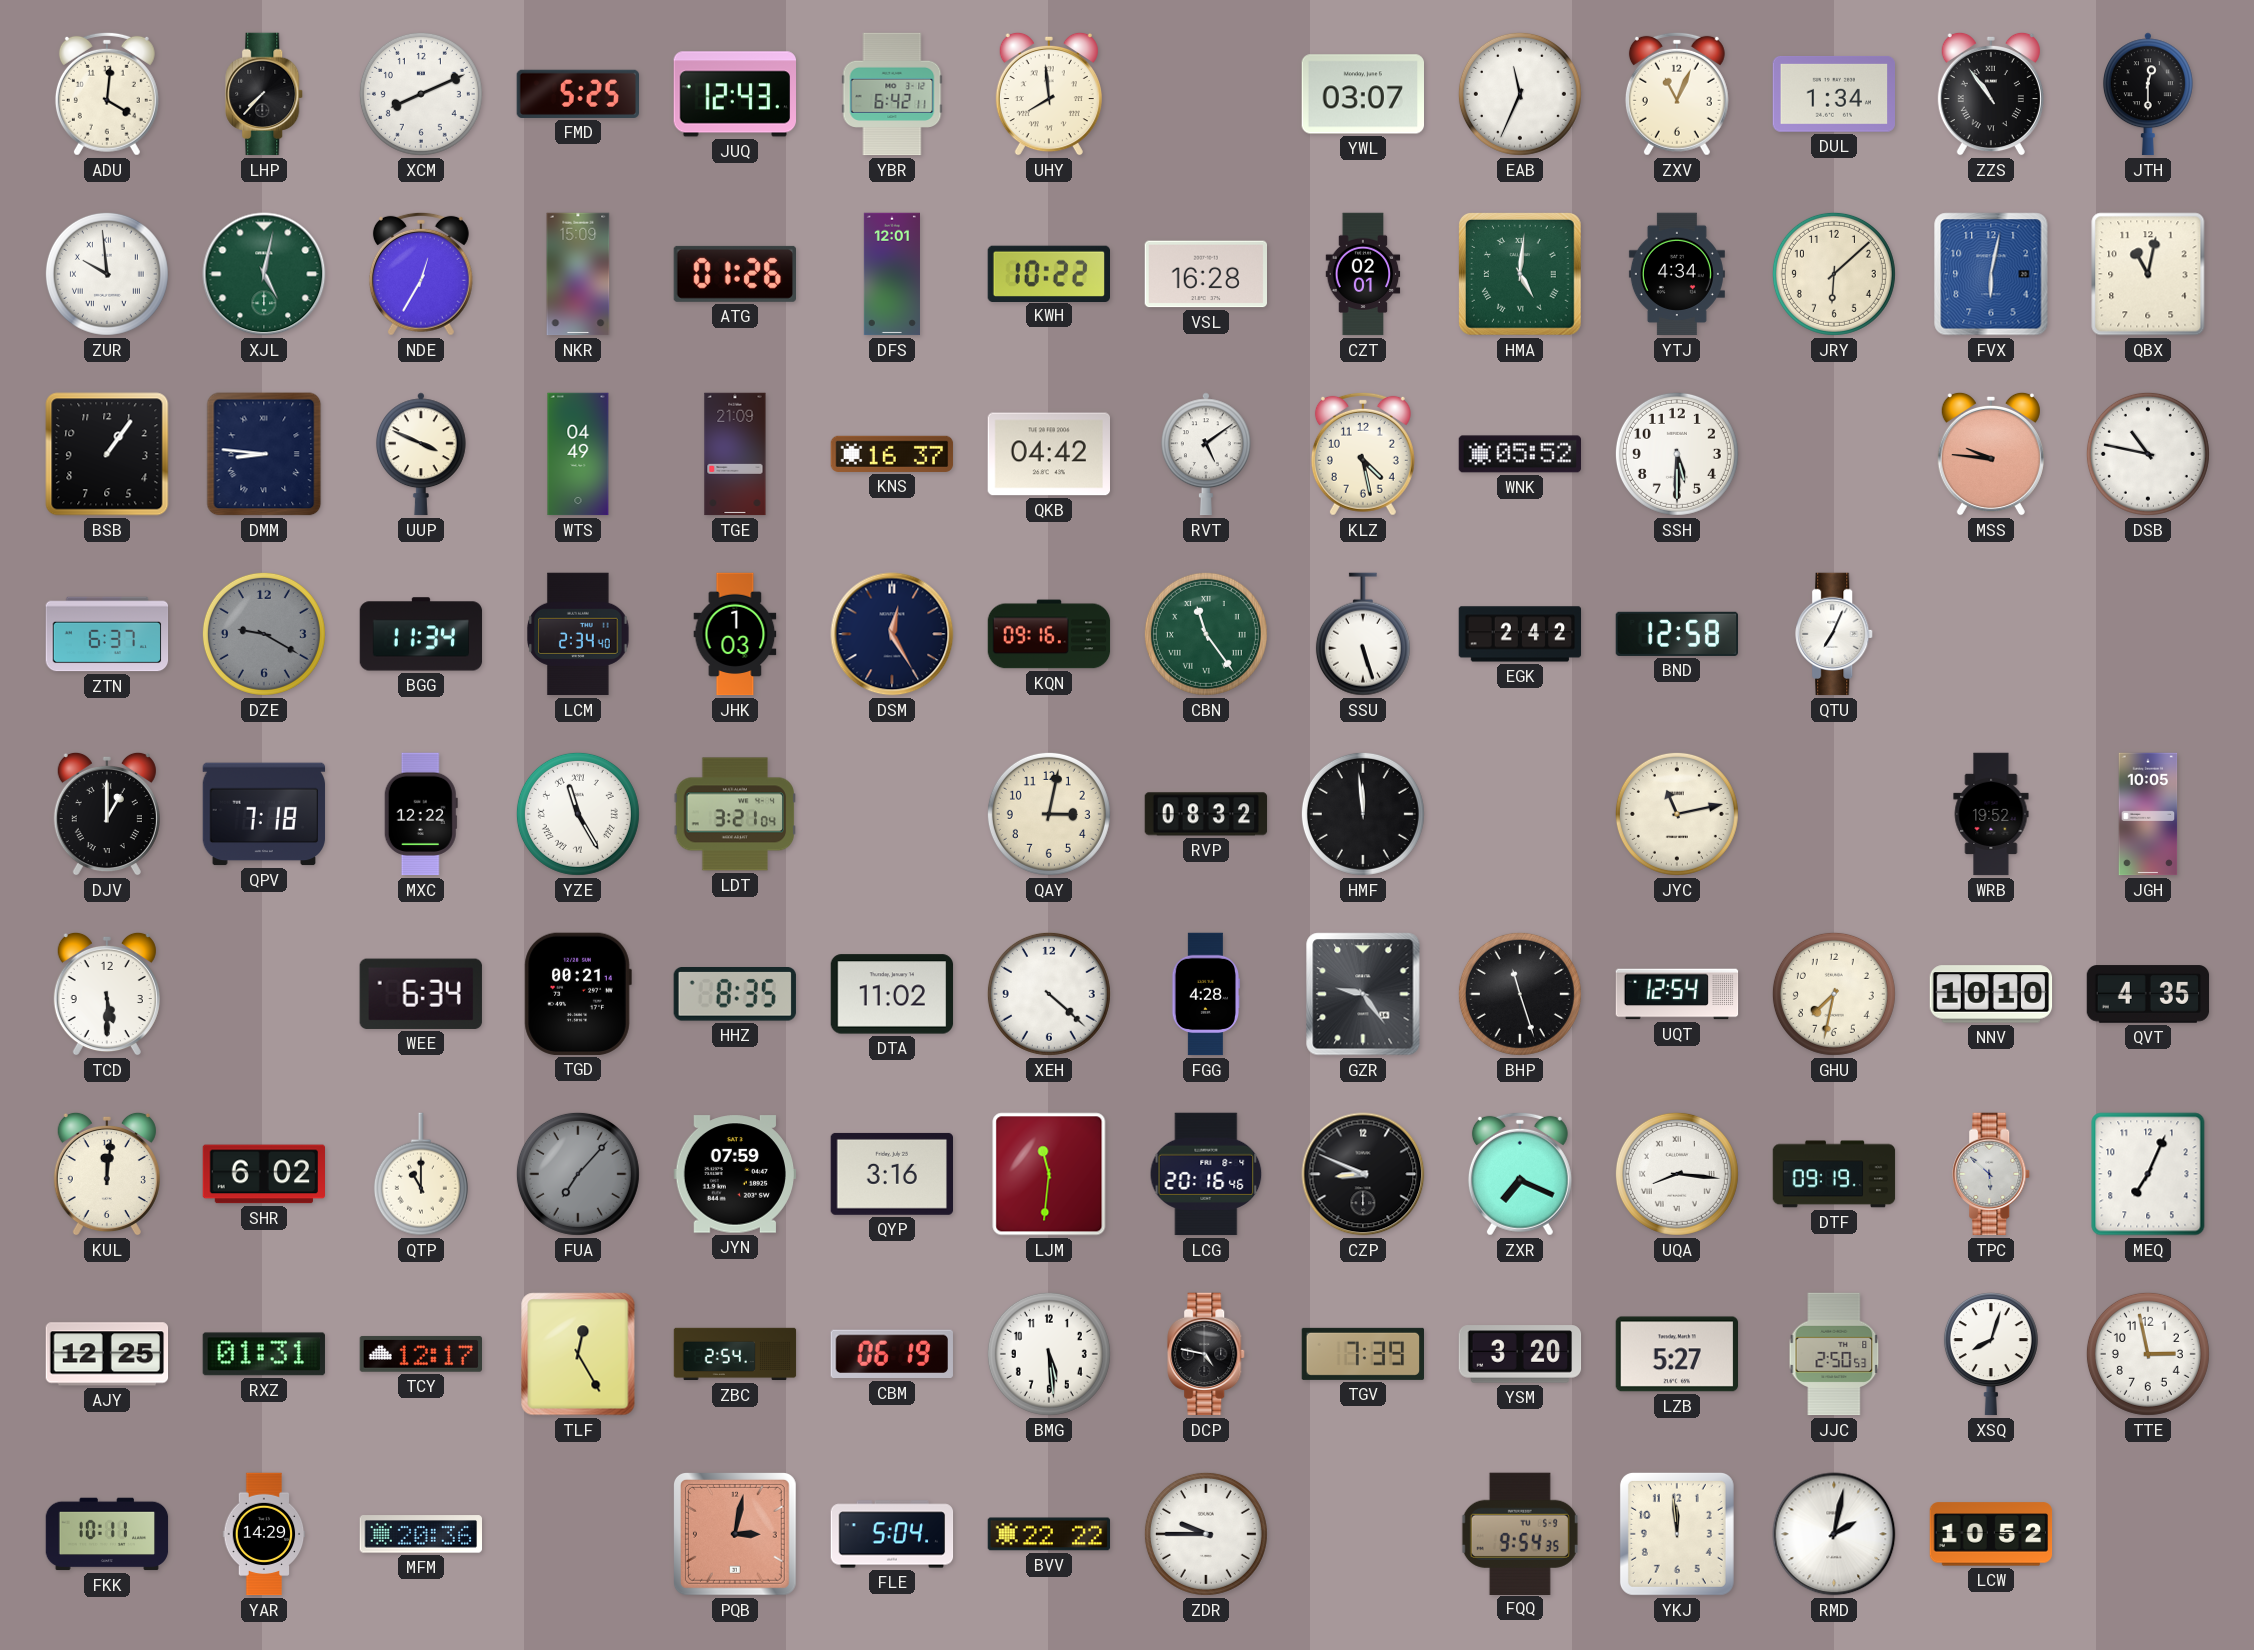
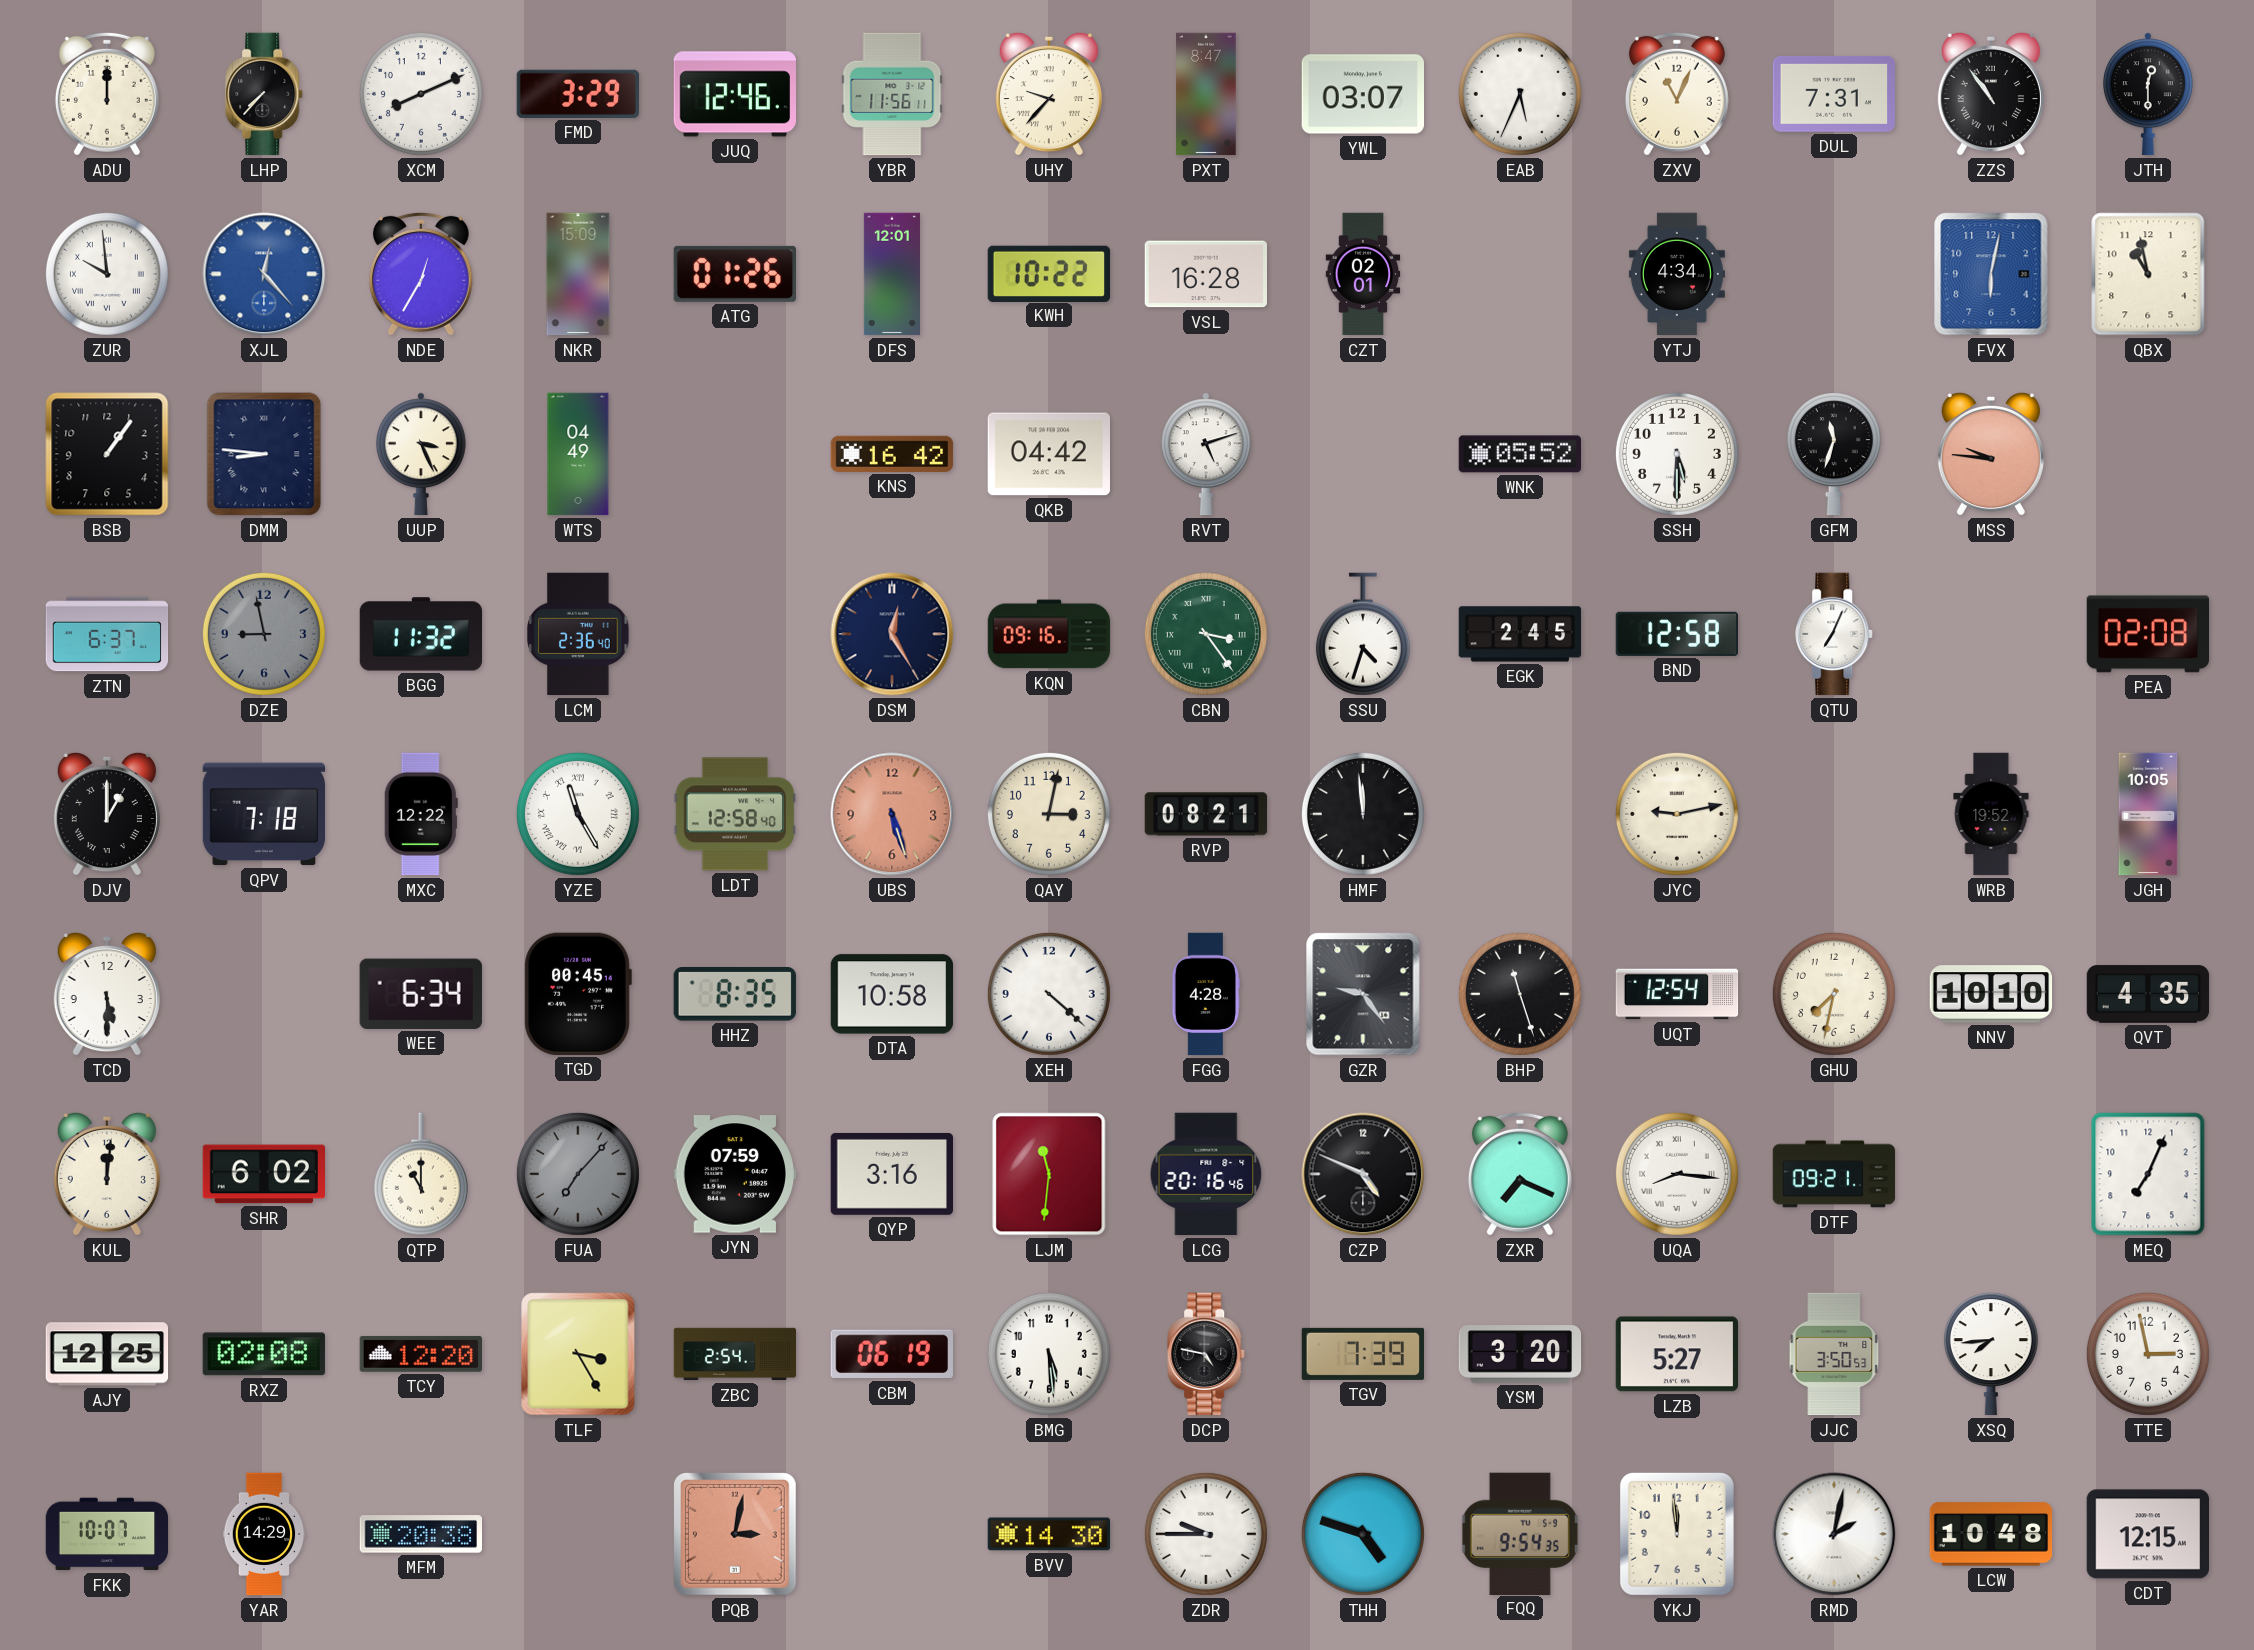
ADU: 4:01 -> 12:00
FMD: 5:25 -> 3:29
JUQ: 12:43 -> 12:46
YBR: 6:42 -> 11:56
UHY: 7:59 -> 9:37
PXT: none -> 8:47
EAB: 11:34 -> 5:34
DUL: 1:34 -> 7:31
XJL: 5:02 -> 12:23
XJL dial: green -> blue
HMA: 5:01 -> none
JRY: 6:08 -> none
QBX: 11:02 -> 10:58
UUP: 3:49 -> 3:26
TGE: 21:09 -> none
KNS: 16:37 -> 16:42
RVT: 5:09 -> 5:12
KLZ: 4:28 -> none
GFM: none -> 11:33
DSB: 10:47 -> none
DZE: 9:20 -> 8:58
BGG: 11:34 -> 11:32
LCM: 2:34 -> 2:36
JHK: 1:03 -> none
CBN: 11:24 -> 3:24
SSU: 5:27 -> 4:33
EGK: 2:42 -> 2:45
PEA: none -> 02:08
LDT: 3:21 -> 12:58
UBS: none -> 5:27
RVP: 08:32 -> 08:21
JYC: 11:13 -> 9:13
TGD: 00:21 -> 00:45
DTA: 11:02 -> 10:58
CZP: 8:49 -> 4:49
DTF: 09:19 -> 09:21
TPC: 5:52 -> none
RXZ: 01:31 -> 02:08
TCY: 12:17 -> 12:20
TLF: 12:25 -> 3:25
JJC: 2:50 -> 3:50
XSQ: 8:03 -> 7:44
FKK: 10:11 -> 10:07
MFM: 20:36 -> 20:38
FLE: 5:04 -> none
BVV: 22:22 -> 14:30
THH: none -> 4:48
LCW: 10:52 -> 10:48
CDT: none -> 12:15
